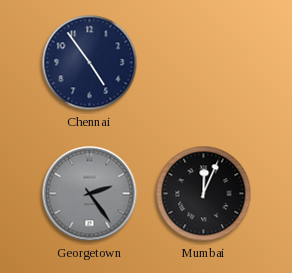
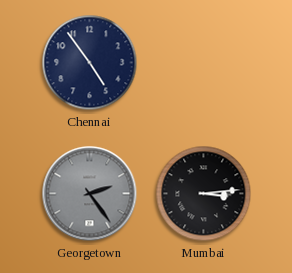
Mumbai: 12:04 -> 3:14
